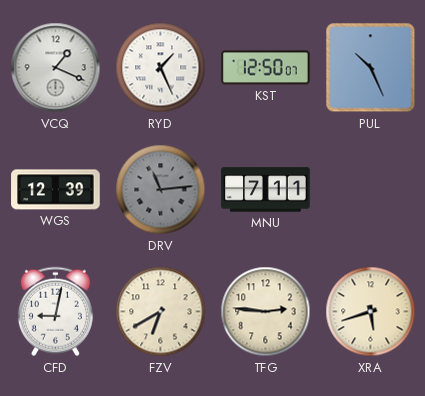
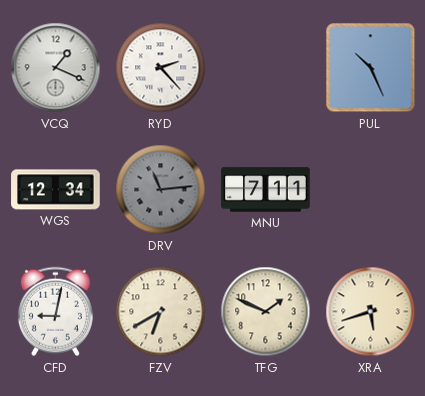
RYD: 1:26 -> 2:23
KST: 12:50 -> none
WGS: 12:39 -> 12:34
TFG: 2:46 -> 1:49
